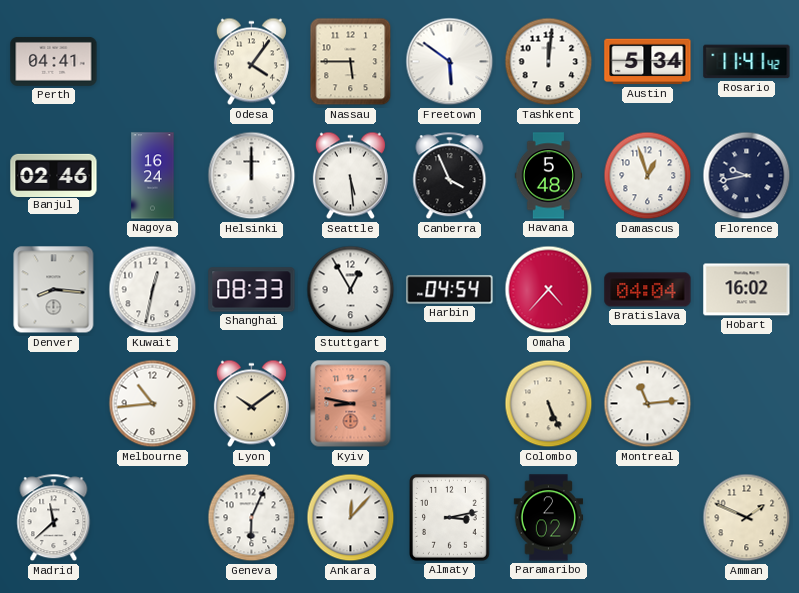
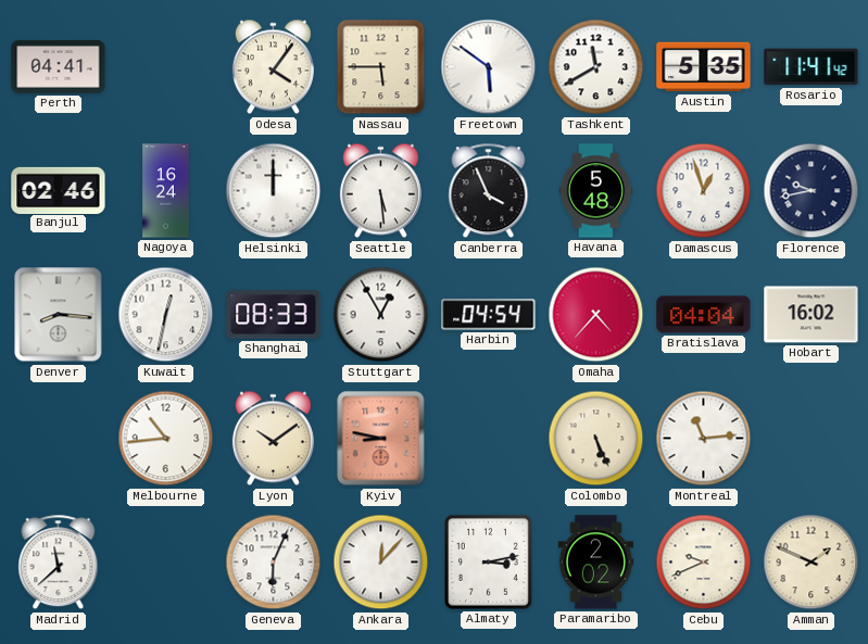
Tashkent: 12:01 -> 11:40
Austin: 5:34 -> 5:35
Cebu: none -> 9:41
